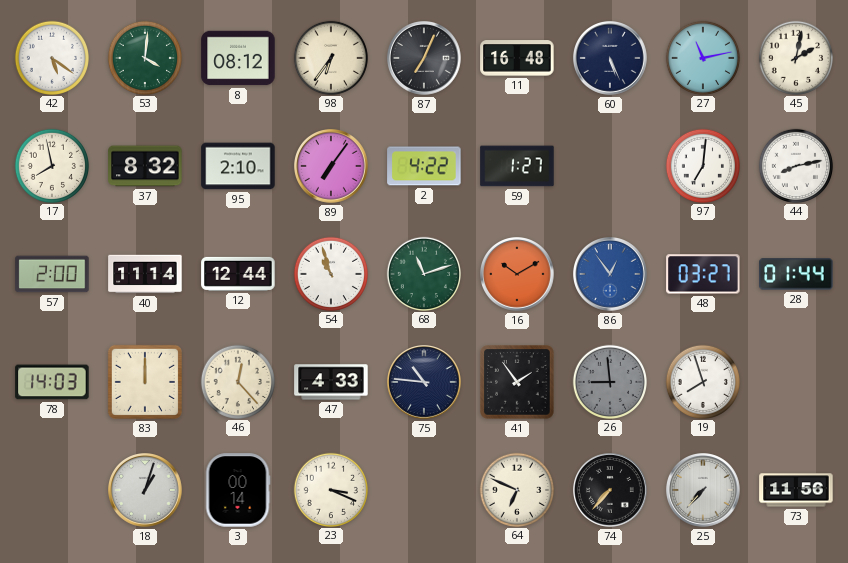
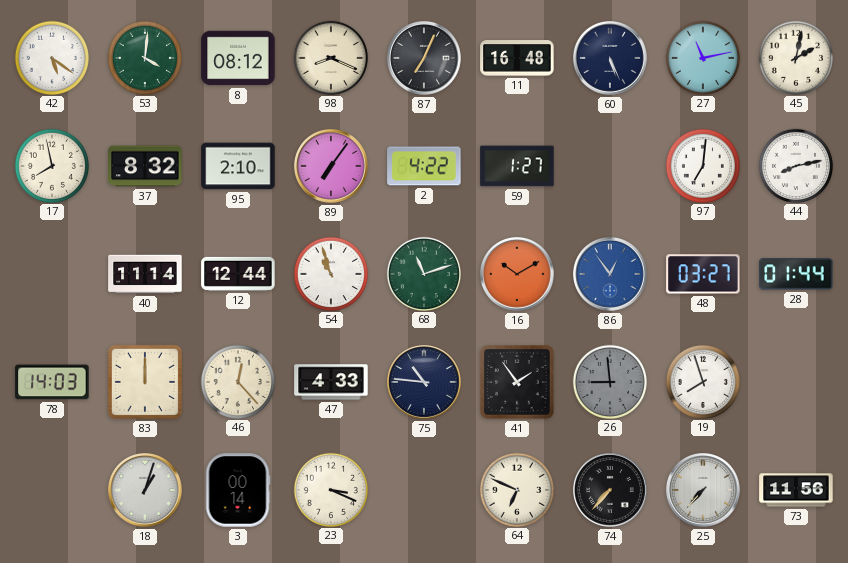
98: 6:36 -> 8:19
57: 2:00 -> none
